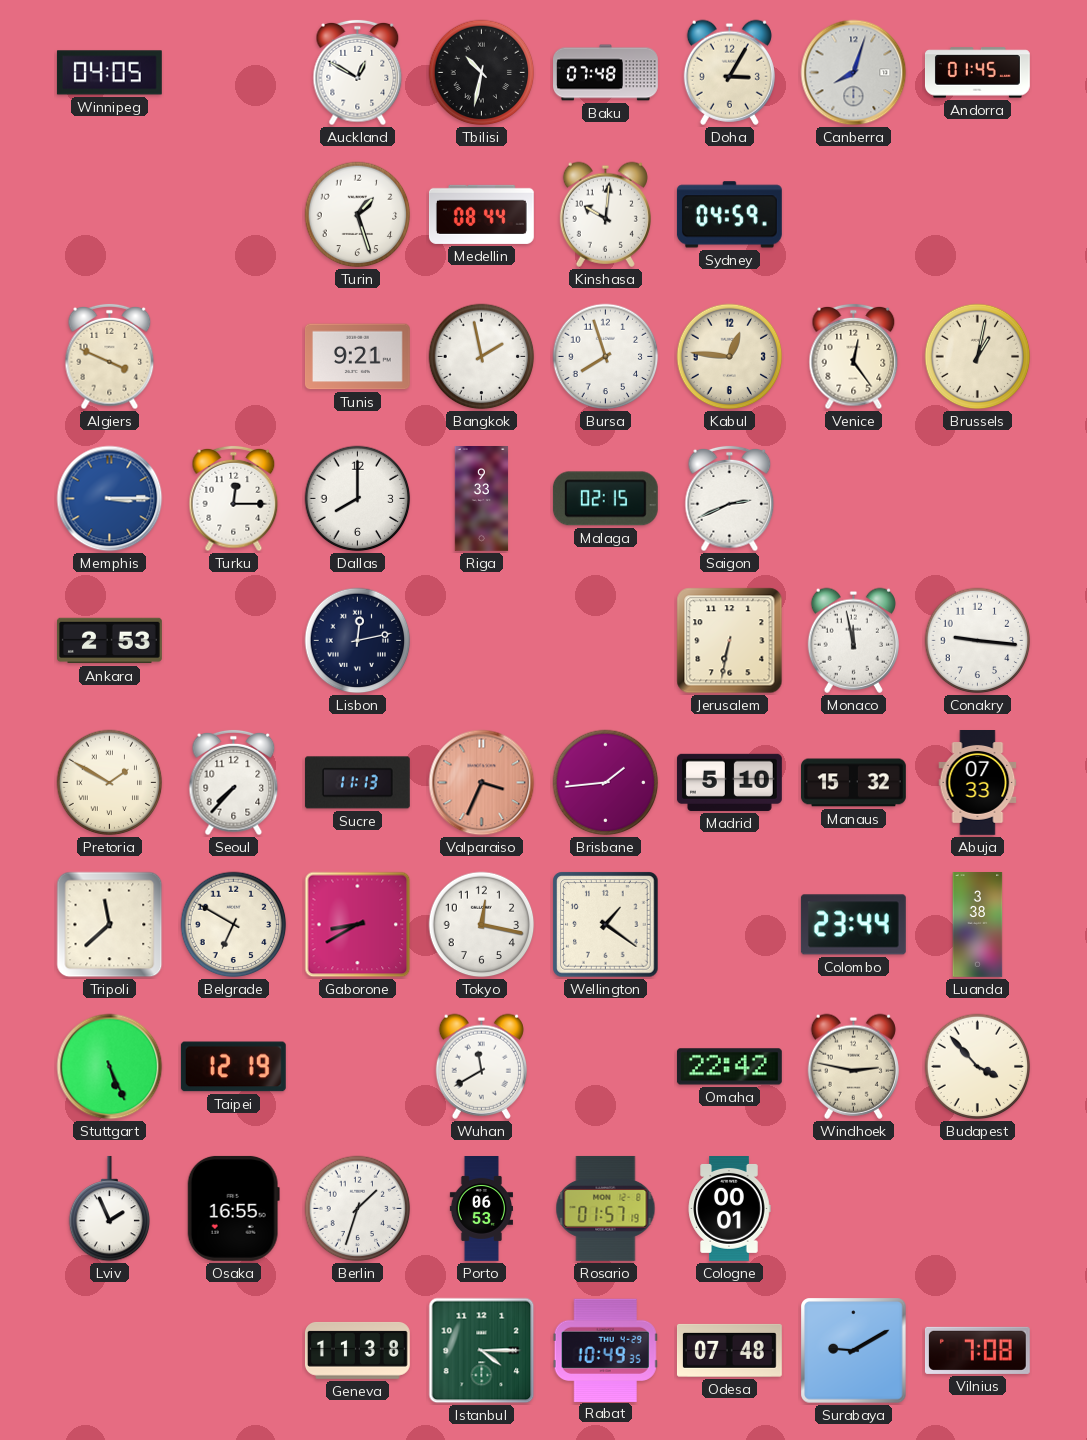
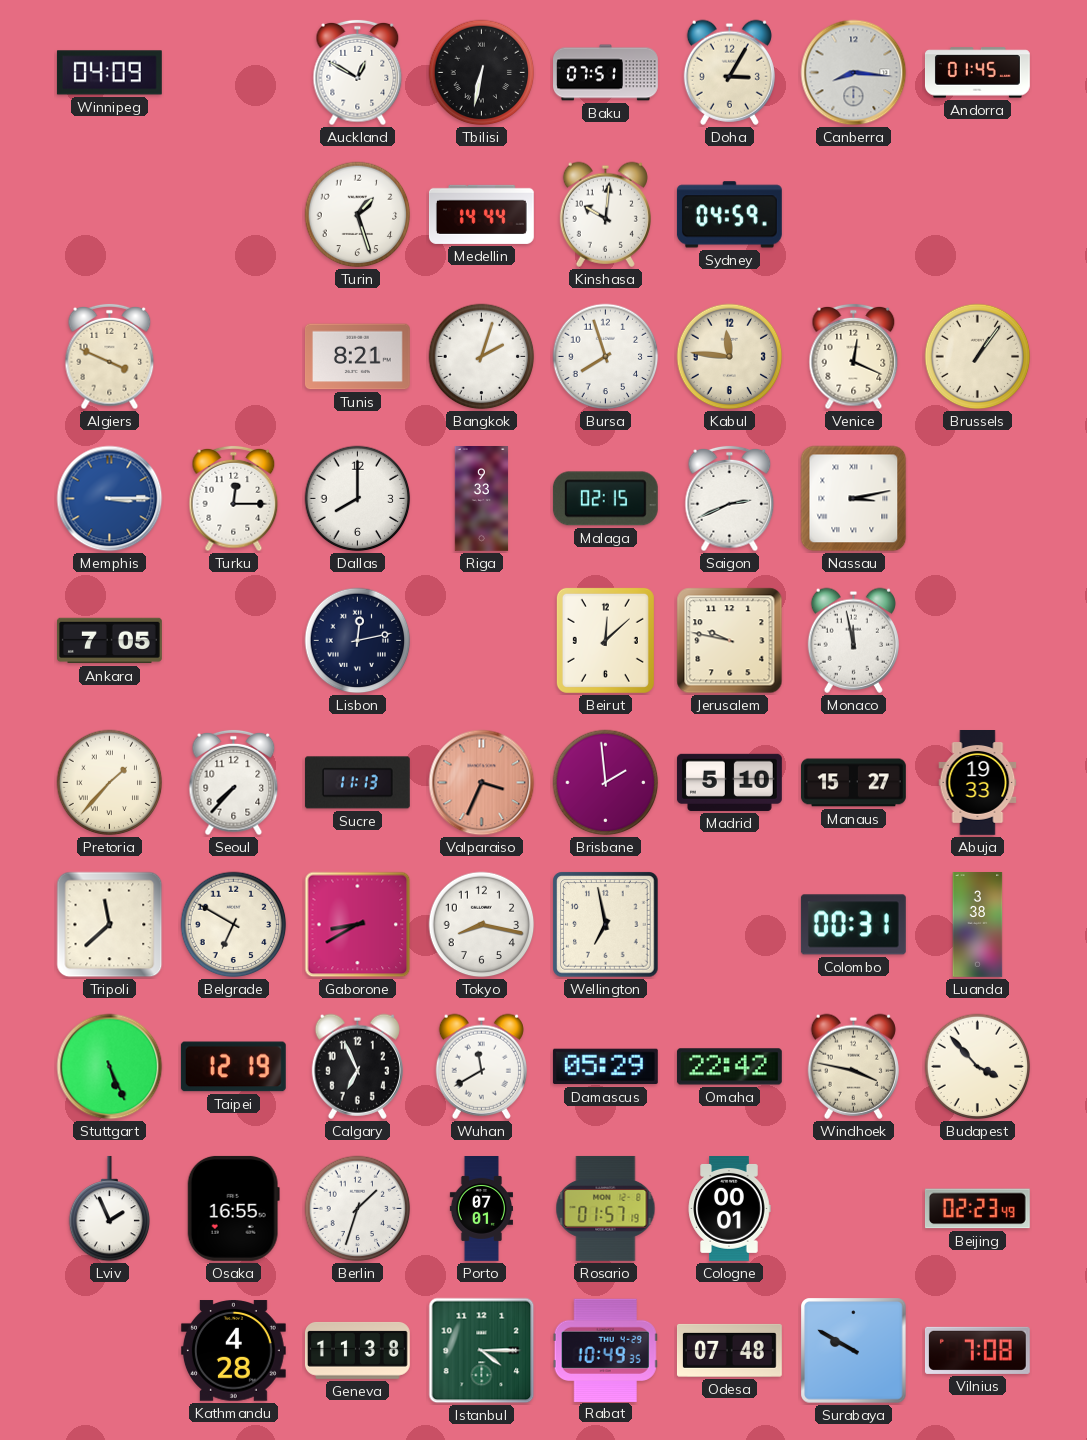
Winnipeg: 04:05 -> 04:09
Tbilisi: 10:32 -> 6:32
Baku: 07:48 -> 07:51
Canberra: 8:03 -> 8:16
Medellin: 08:44 -> 14:44
Tunis: 9:21 -> 8:21
Bangkok: 1:58 -> 2:03
Kabul: 12:46 -> 11:46
Venice: 12:24 -> 12:19
Brussels: 1:02 -> 1:06
Nassau: none -> 3:13
Ankara: 2:53 -> 7:05
Beirut: none -> 12:08
Jerusalem: 6:32 -> 9:47
Conakry: 9:16 -> none
Pretoria: 1:50 -> 1:37
Brisbane: 1:44 -> 1:59
Manaus: 15:32 -> 15:27
Abuja: 07:33 -> 19:33
Tokyo: 12:17 -> 8:17
Wellington: 1:21 -> 6:58
Colombo: 23:44 -> 00:31
Calgary: none -> 6:56
Damascus: none -> 05:29
Windhoek: 2:47 -> 3:47
Porto: 06:53 -> 07:01
Beijing: none -> 02:23
Kathmandu: none -> 4:28
Surabaya: 9:10 -> 9:50
